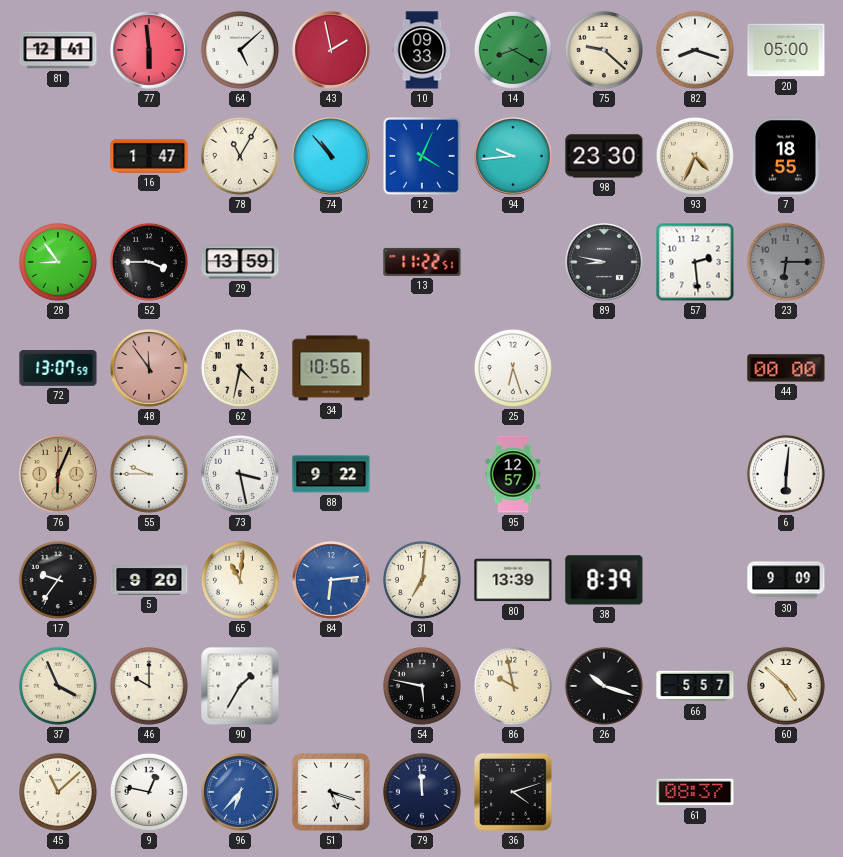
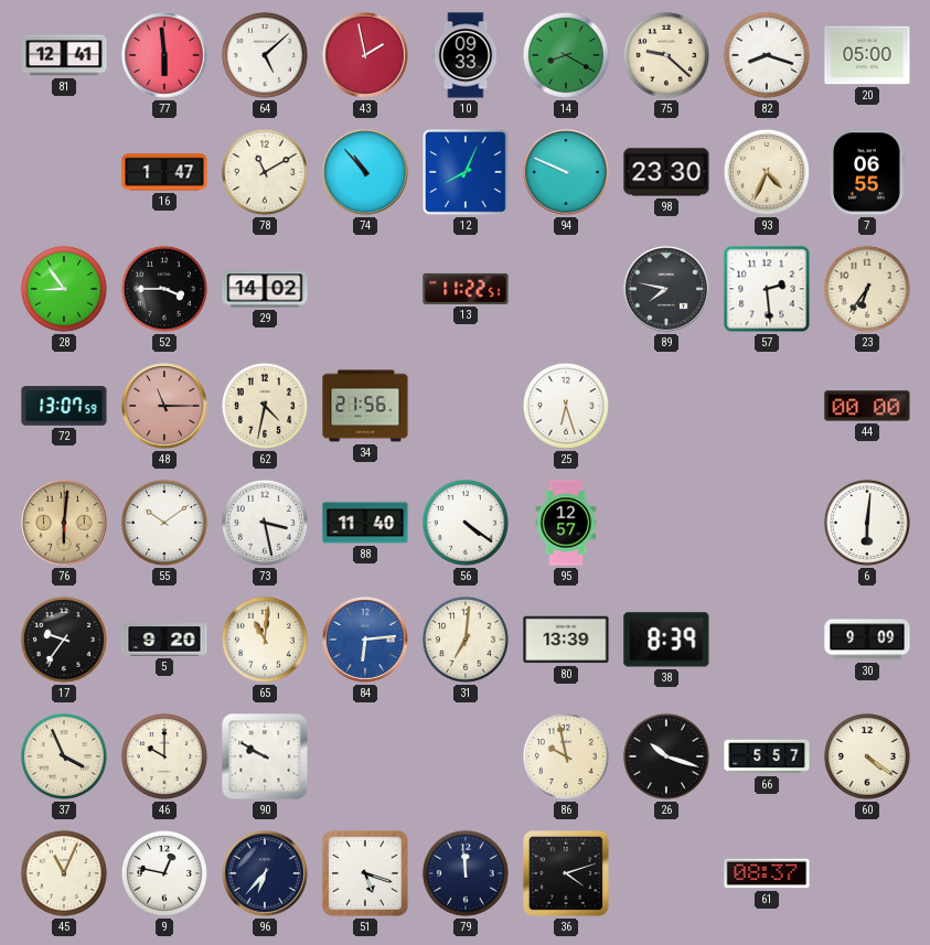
78: 11:05 -> 11:10
12: 4:04 -> 8:04
94: 9:44 -> 9:49
7: 18:55 -> 06:55
29: 13:59 -> 14:02
89: 8:47 -> 7:47
23: 6:15 -> 6:36
23 dial: grey -> cream
48: 11:54 -> 11:15
34: 10:56 -> 21:56
76: 6:04 -> 6:01
55: 9:45 -> 10:09
88: 9:22 -> 11:40
56: none -> 4:21
90: 1:35 -> 9:50
54: 5:47 -> none
60: 4:52 -> 4:21
45: 11:08 -> 11:04
96 dial: blue -> navy
